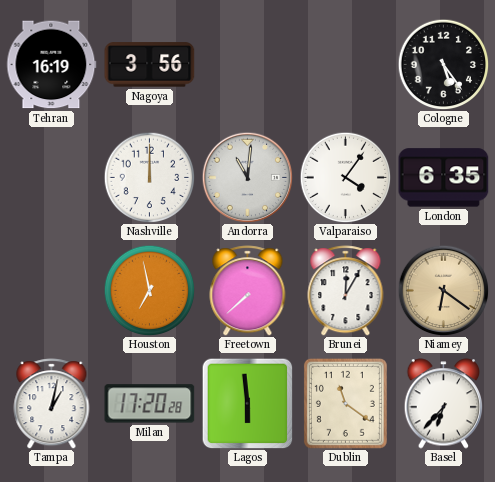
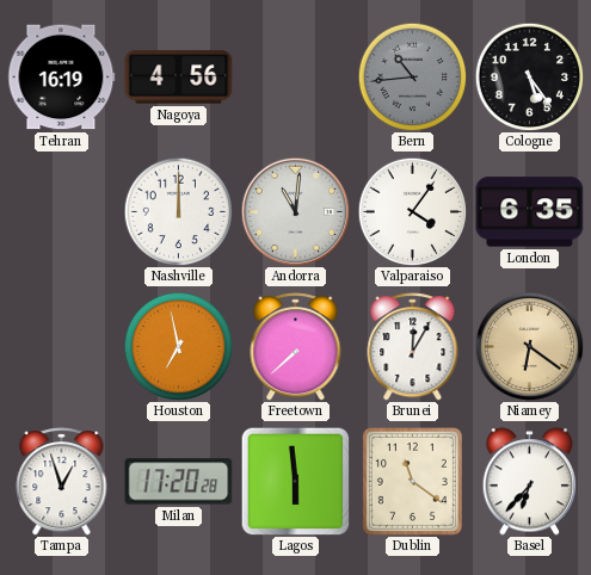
Nagoya: 3:56 -> 4:56
Bern: none -> 10:44
Tampa: 1:02 -> 12:57
